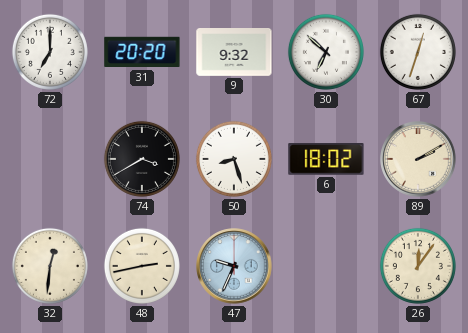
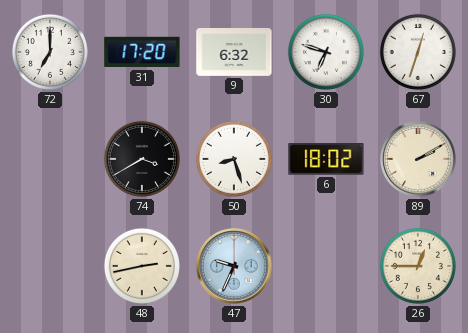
31: 20:20 -> 17:20
9: 9:32 -> 6:32
30: 6:52 -> 6:48
32: 12:31 -> none
26: 12:06 -> 12:45
